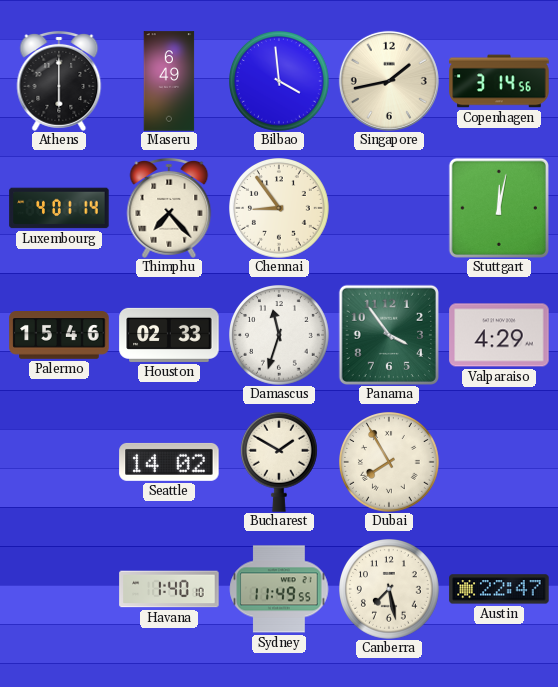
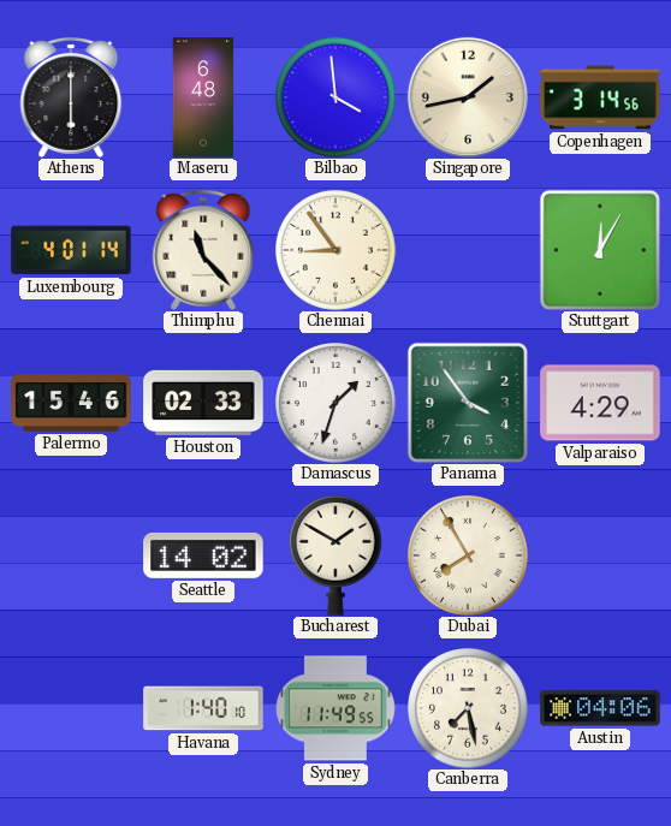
Maseru: 6:49 -> 6:48
Thimphu: 7:23 -> 11:23
Stuttgart: 12:02 -> 12:05
Damascus: 11:33 -> 1:33
Austin: 22:47 -> 04:06
